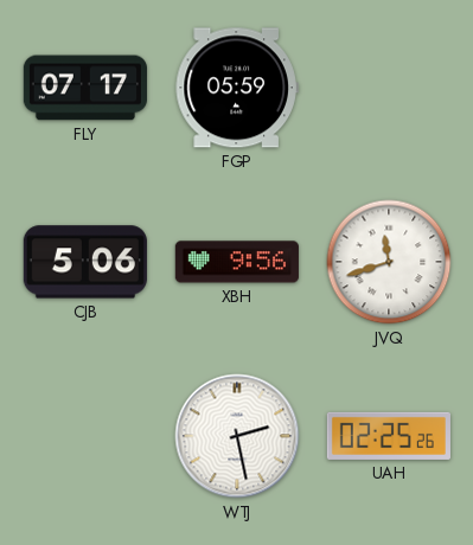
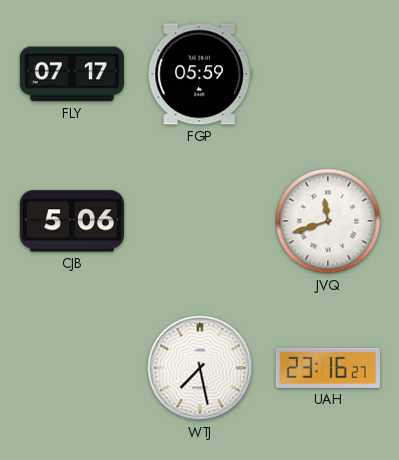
XBH: 9:56 -> none
WTJ: 2:28 -> 7:28
UAH: 02:25 -> 23:16
